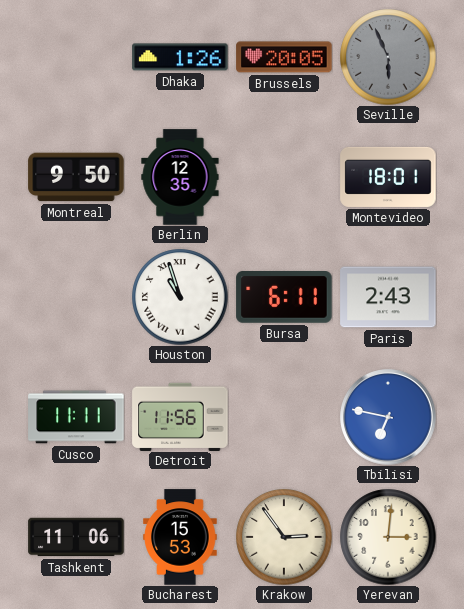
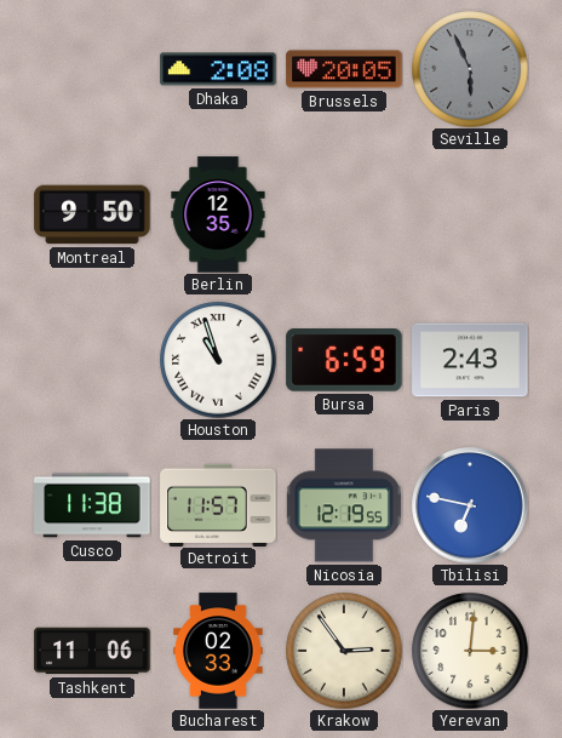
Dhaka: 1:26 -> 2:08
Montevideo: 18:01 -> none
Bursa: 6:11 -> 6:59
Cusco: 11:11 -> 11:38
Detroit: 11:56 -> 11:57
Nicosia: none -> 12:19
Bucharest: 15:53 -> 02:33
